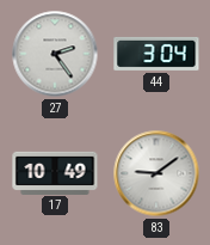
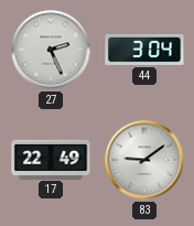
27: 2:24 -> 2:26
17: 10:49 -> 22:49
